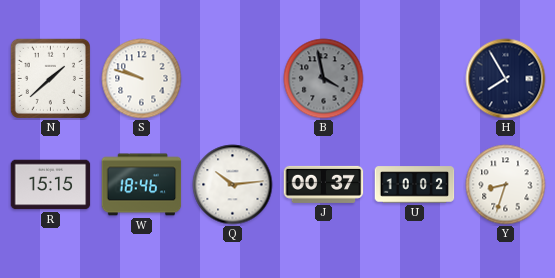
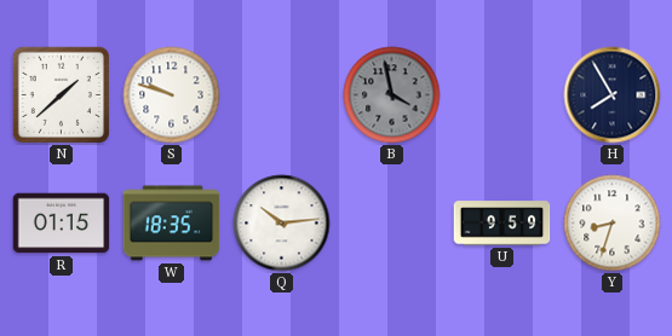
R: 15:15 -> 01:15
W: 18:46 -> 18:35
J: 00:37 -> none
U: 10:02 -> 9:59
